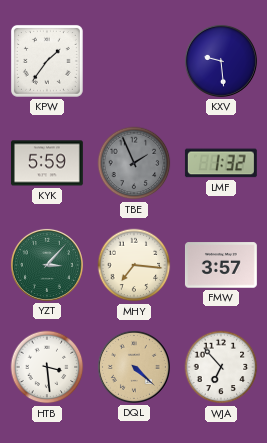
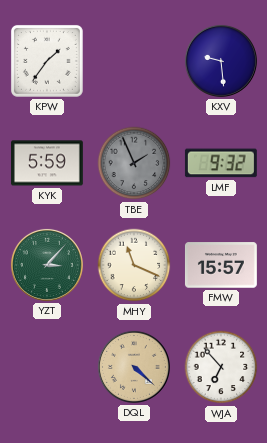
LMF: 1:32 -> 9:32
MHY: 7:16 -> 11:19
FMW: 3:57 -> 15:57
HTB: 3:29 -> none
